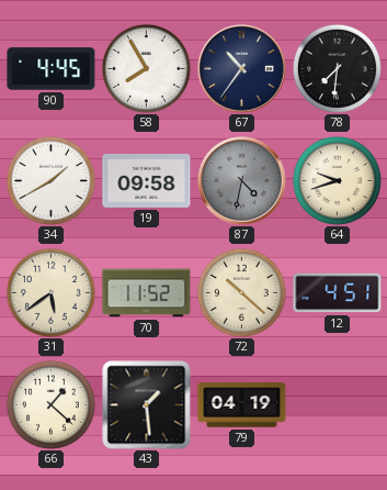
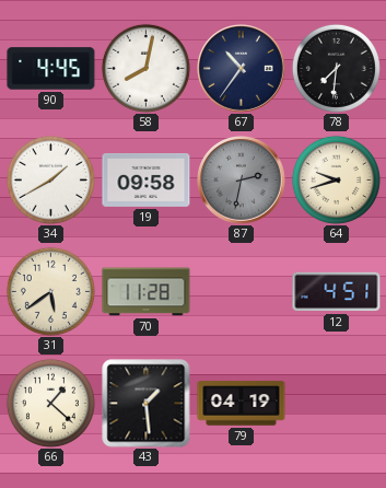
58: 7:55 -> 8:02
87: 4:32 -> 2:32
70: 11:52 -> 11:28
72: 10:22 -> none
